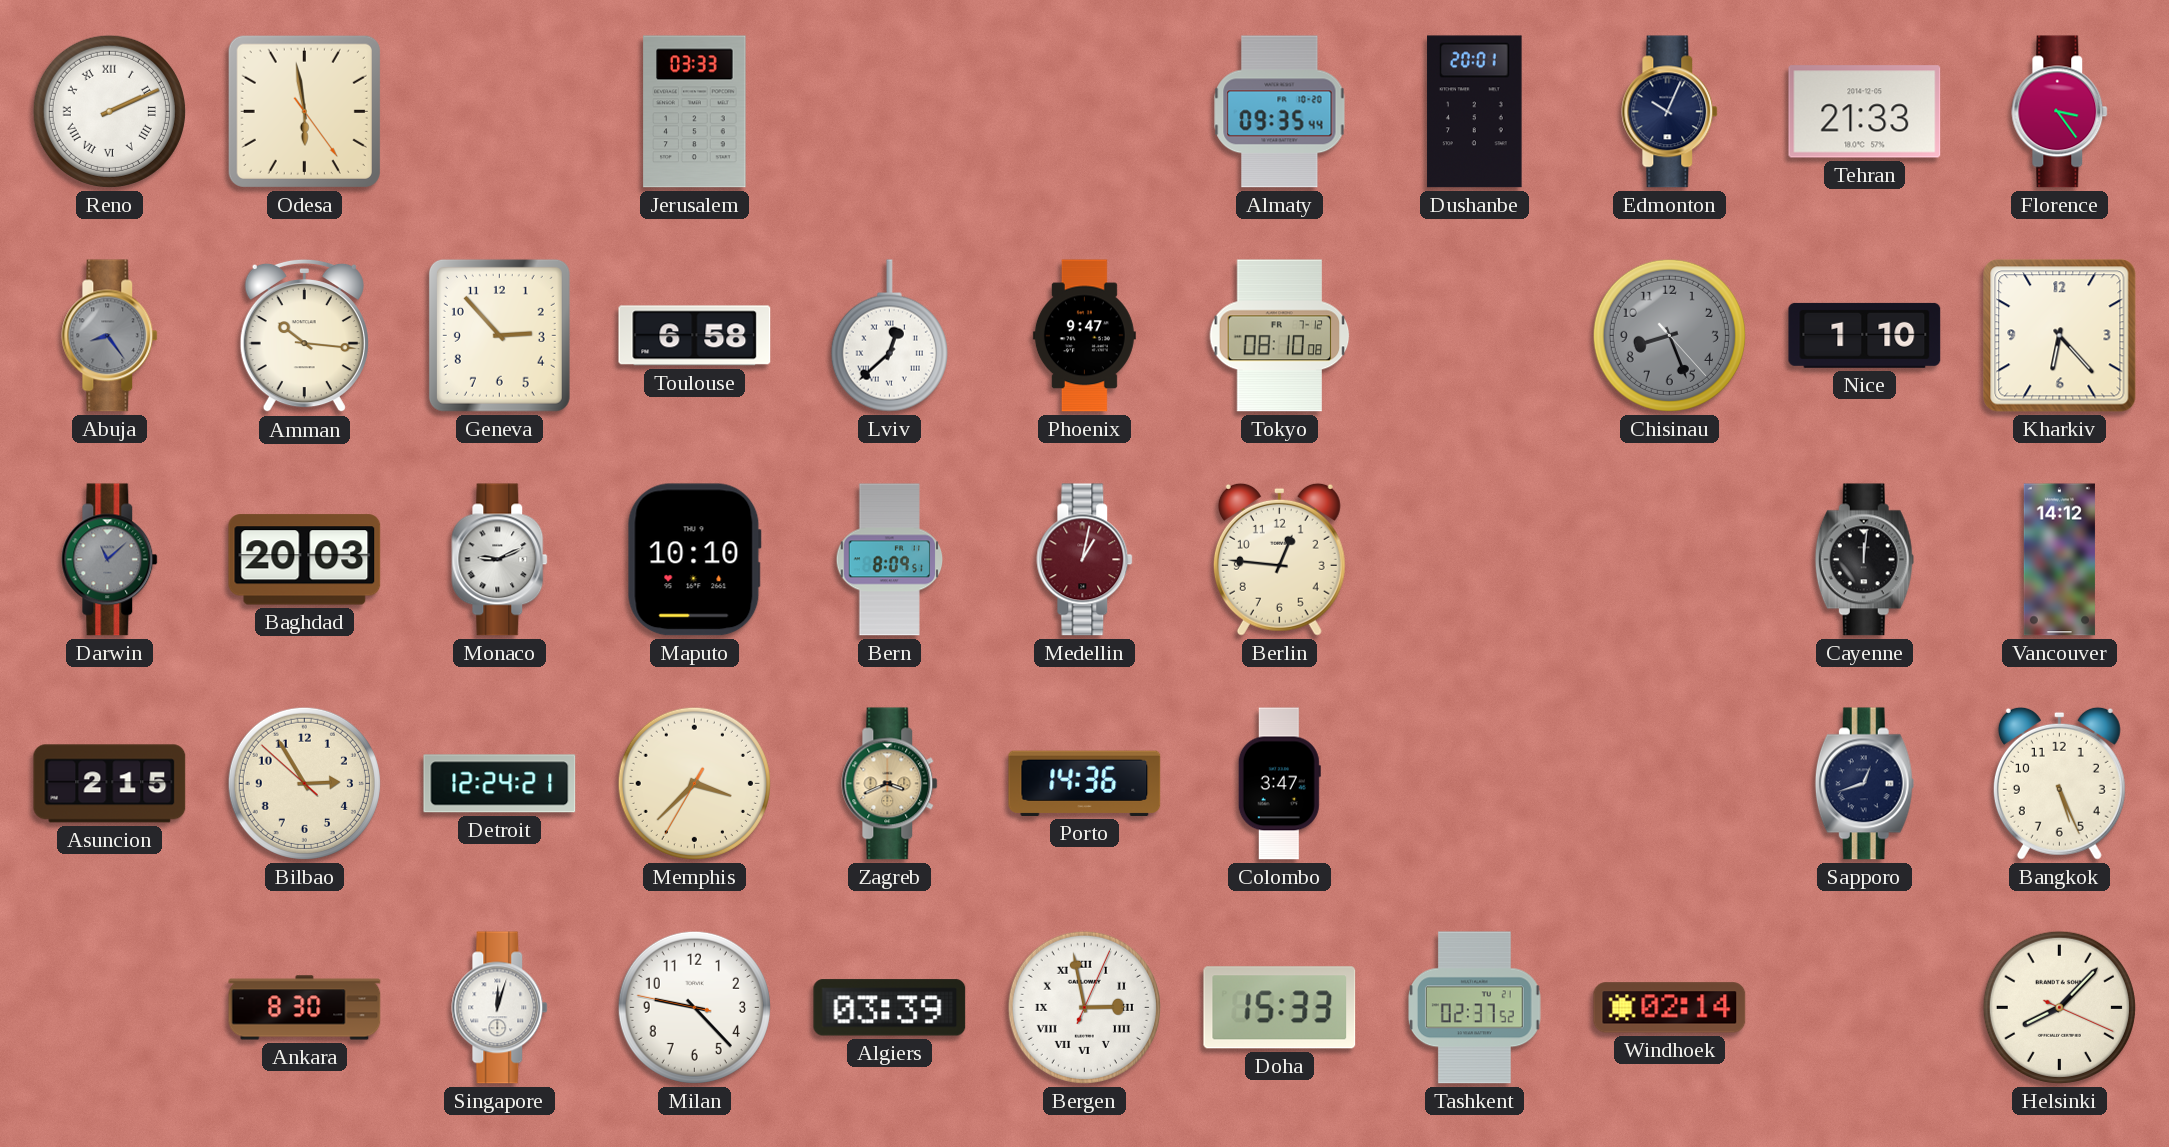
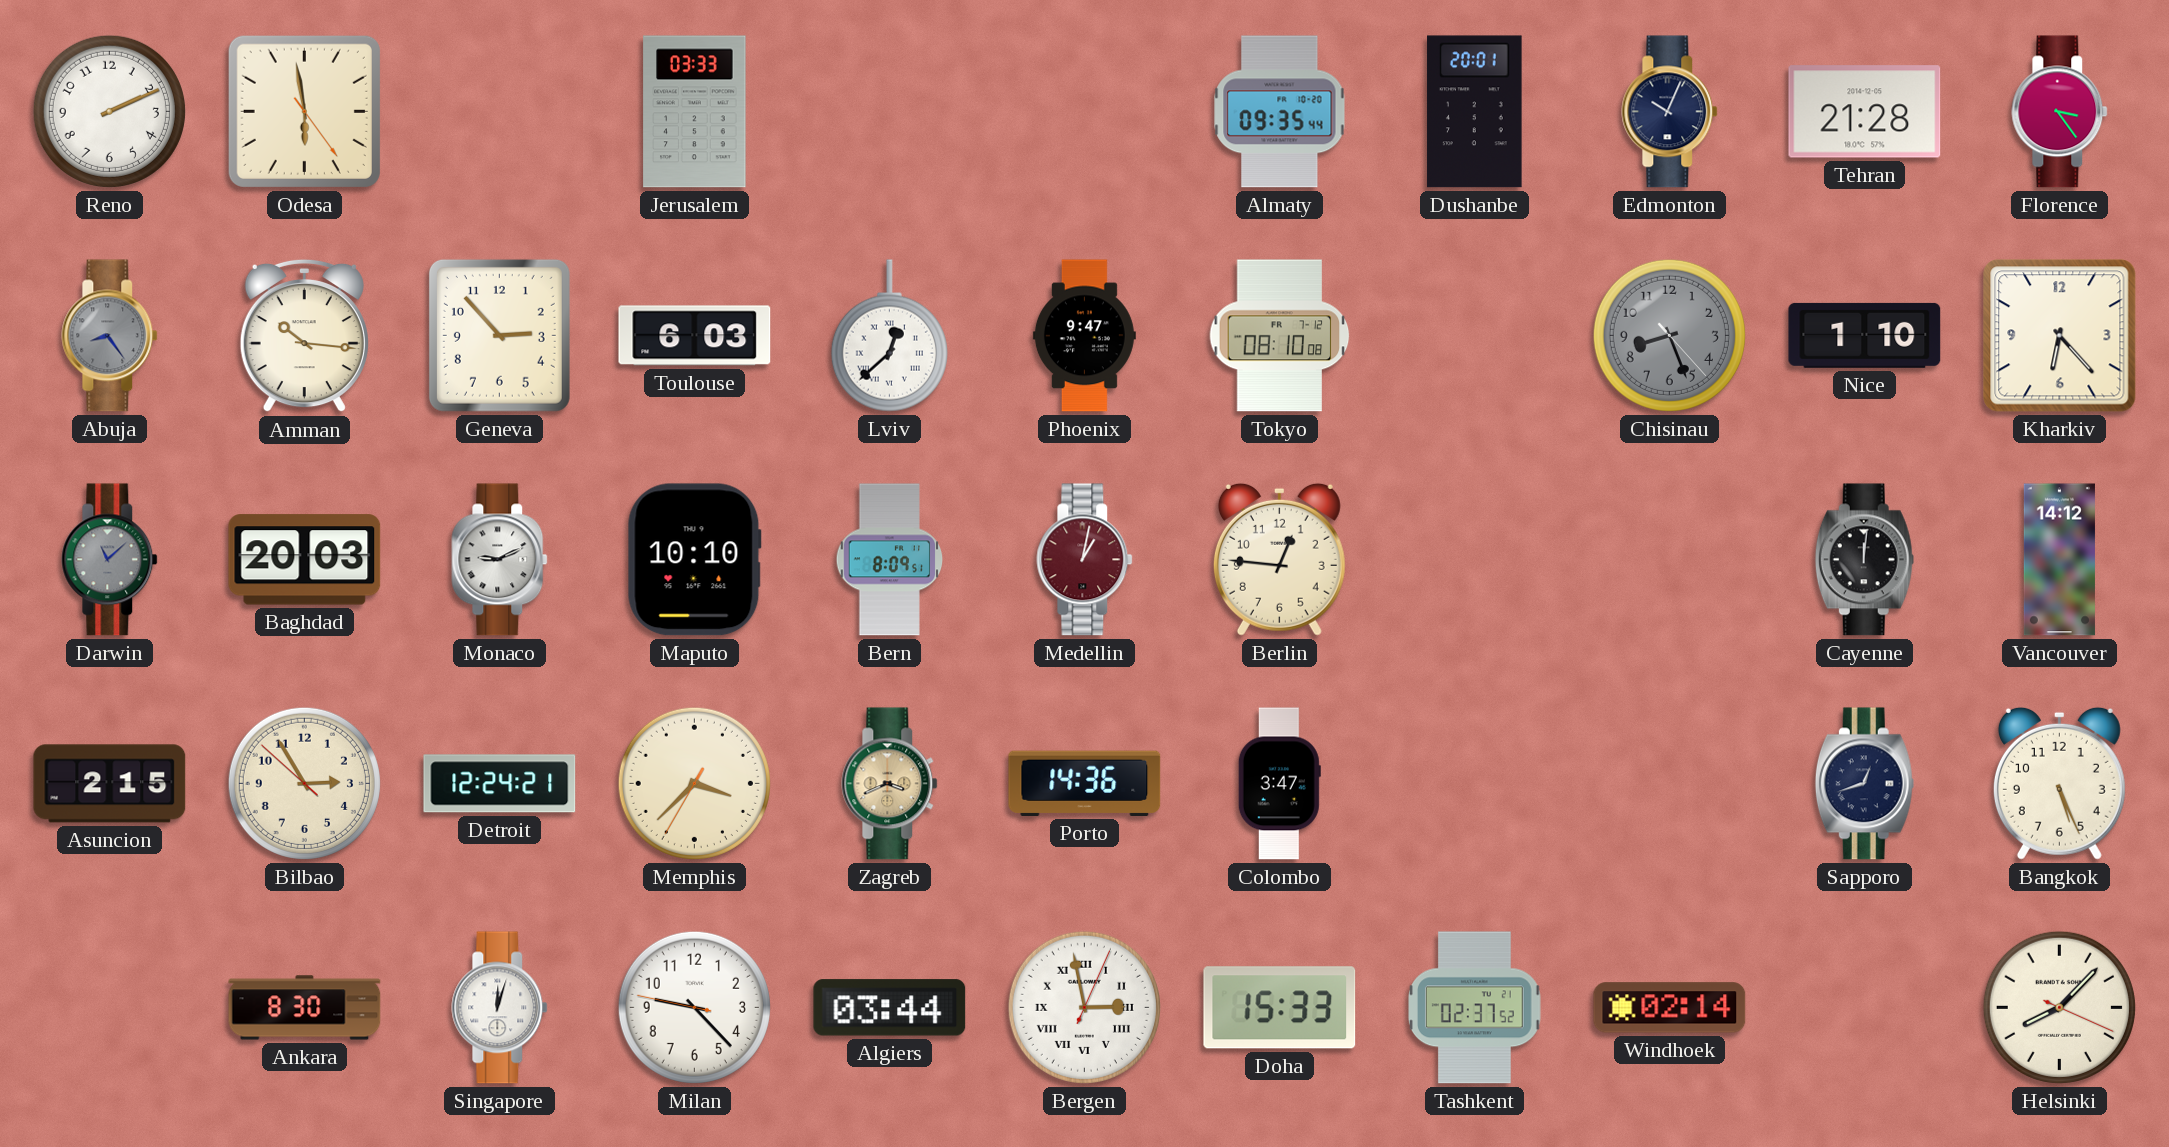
Reno numerals: Roman -> Arabic
Tehran: 21:33 -> 21:28
Toulouse: 6:58 -> 6:03
Algiers: 03:39 -> 03:44
